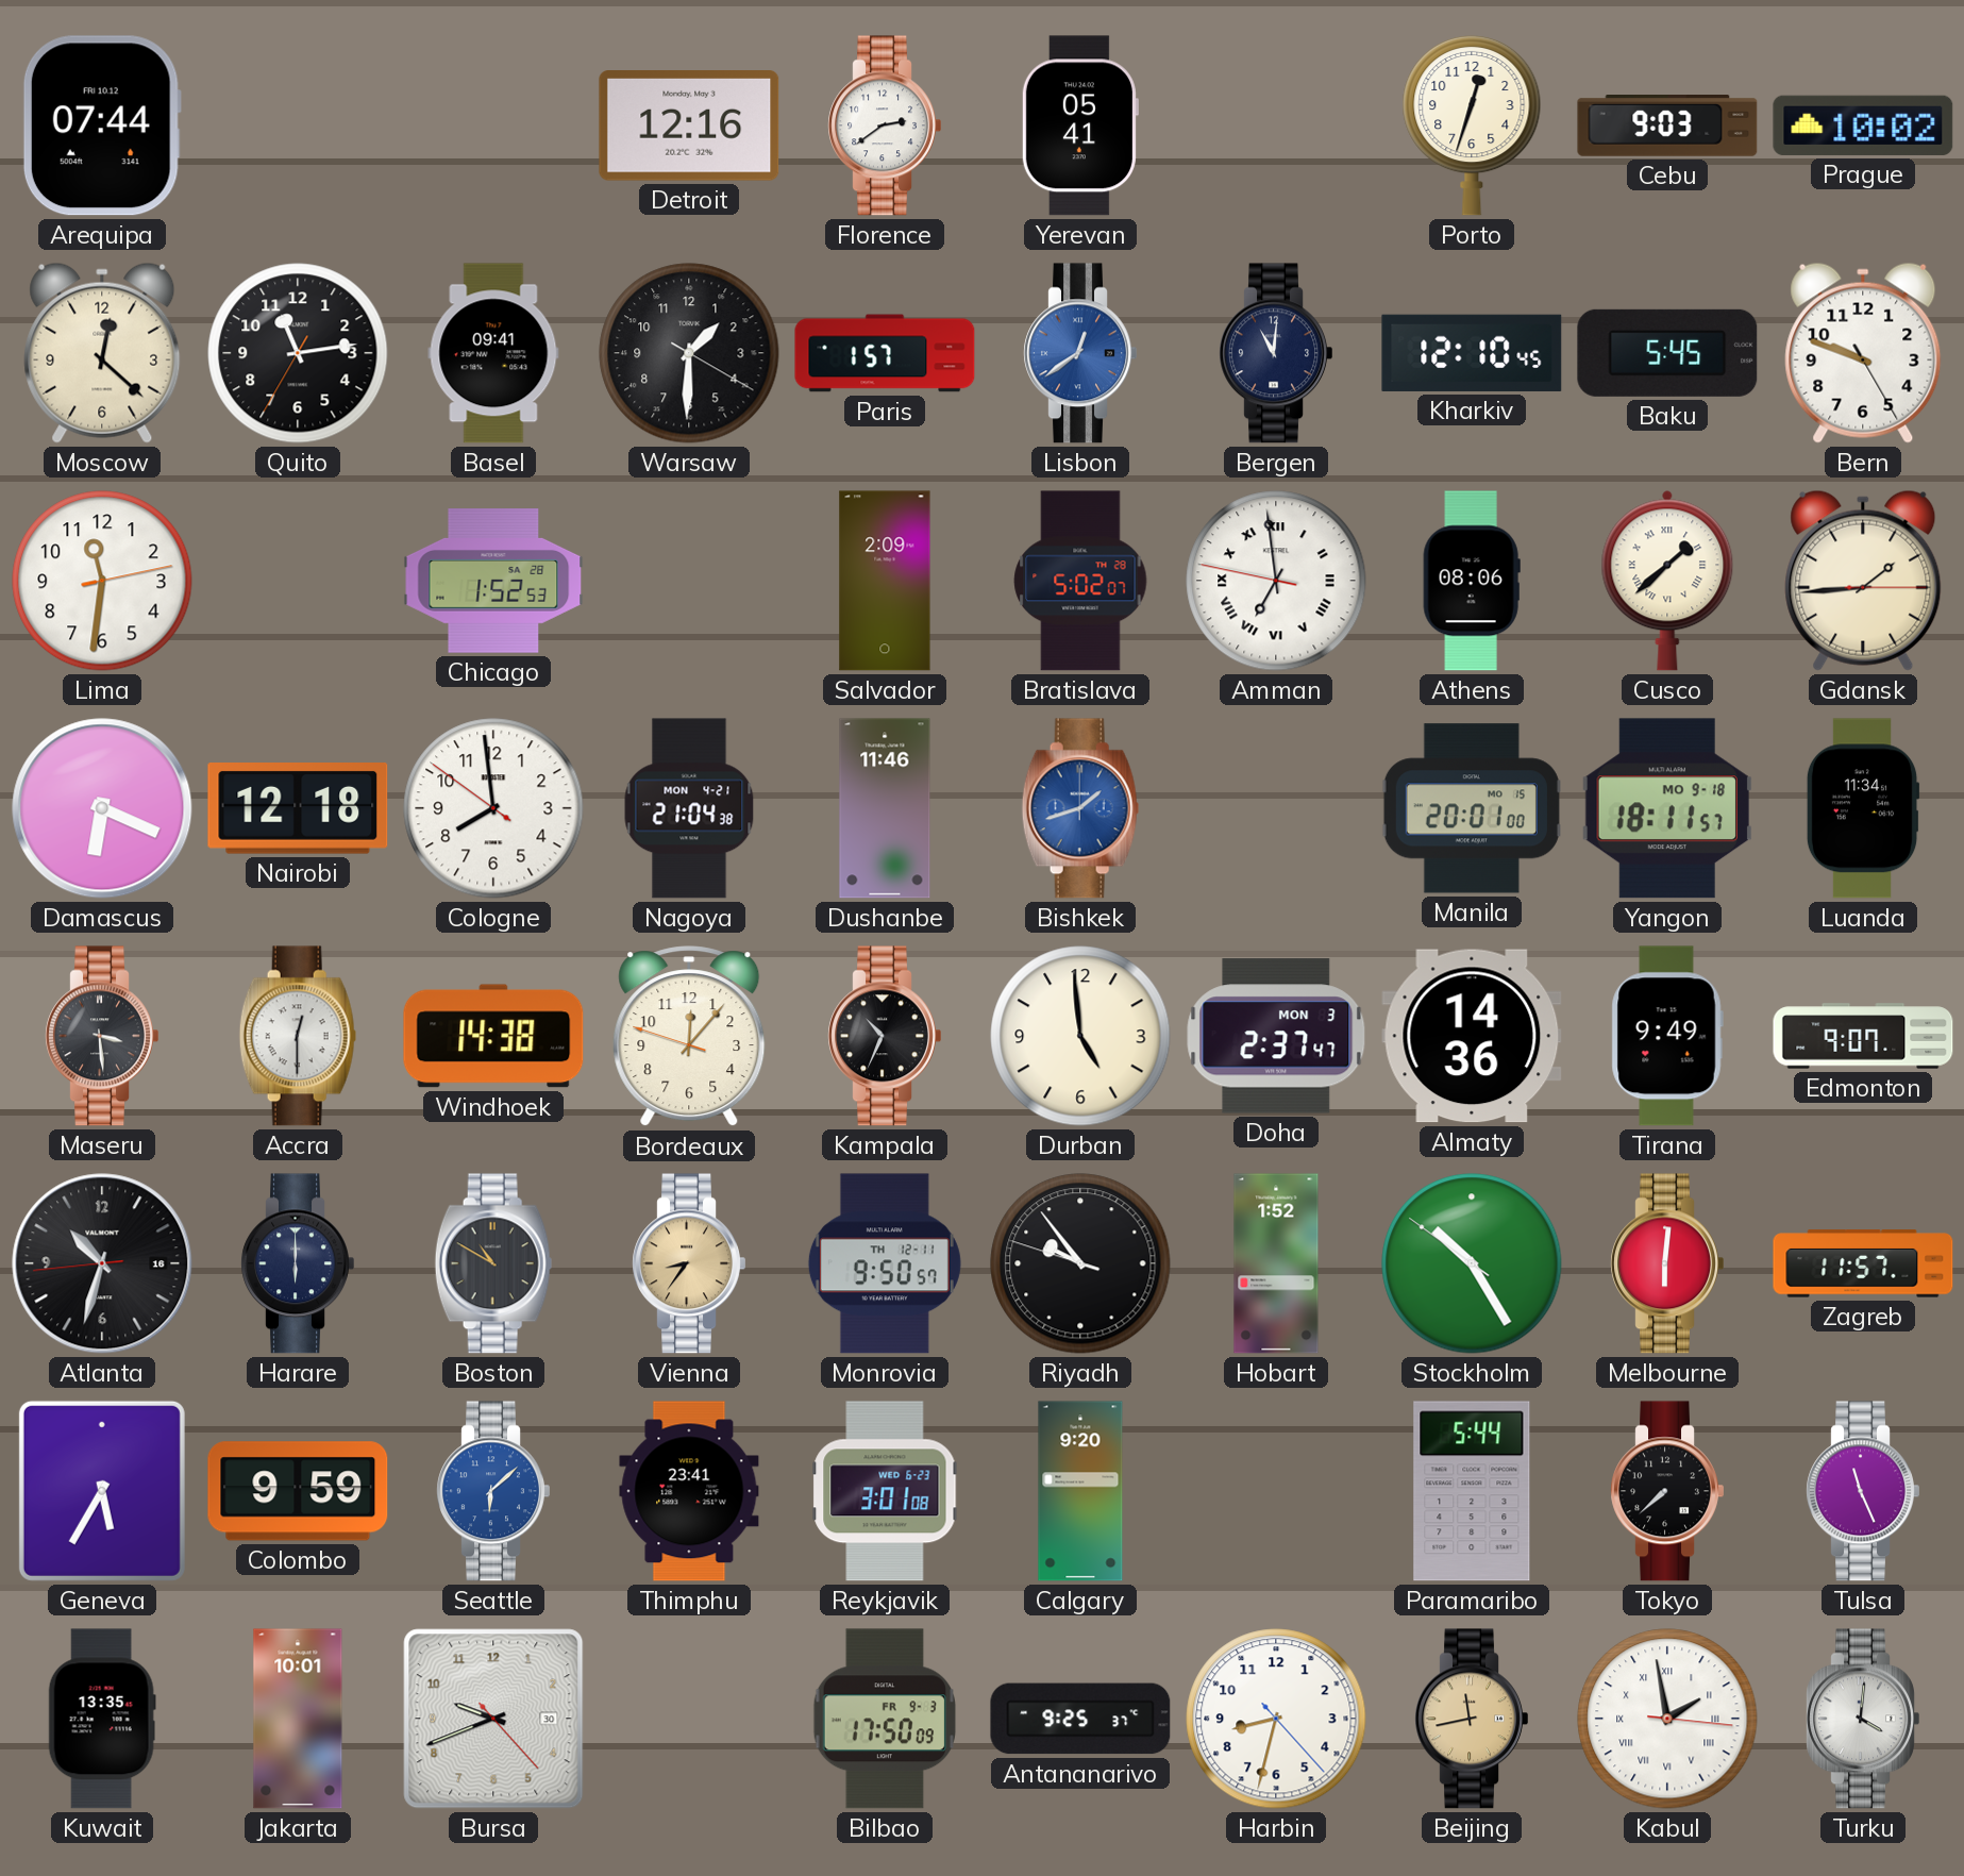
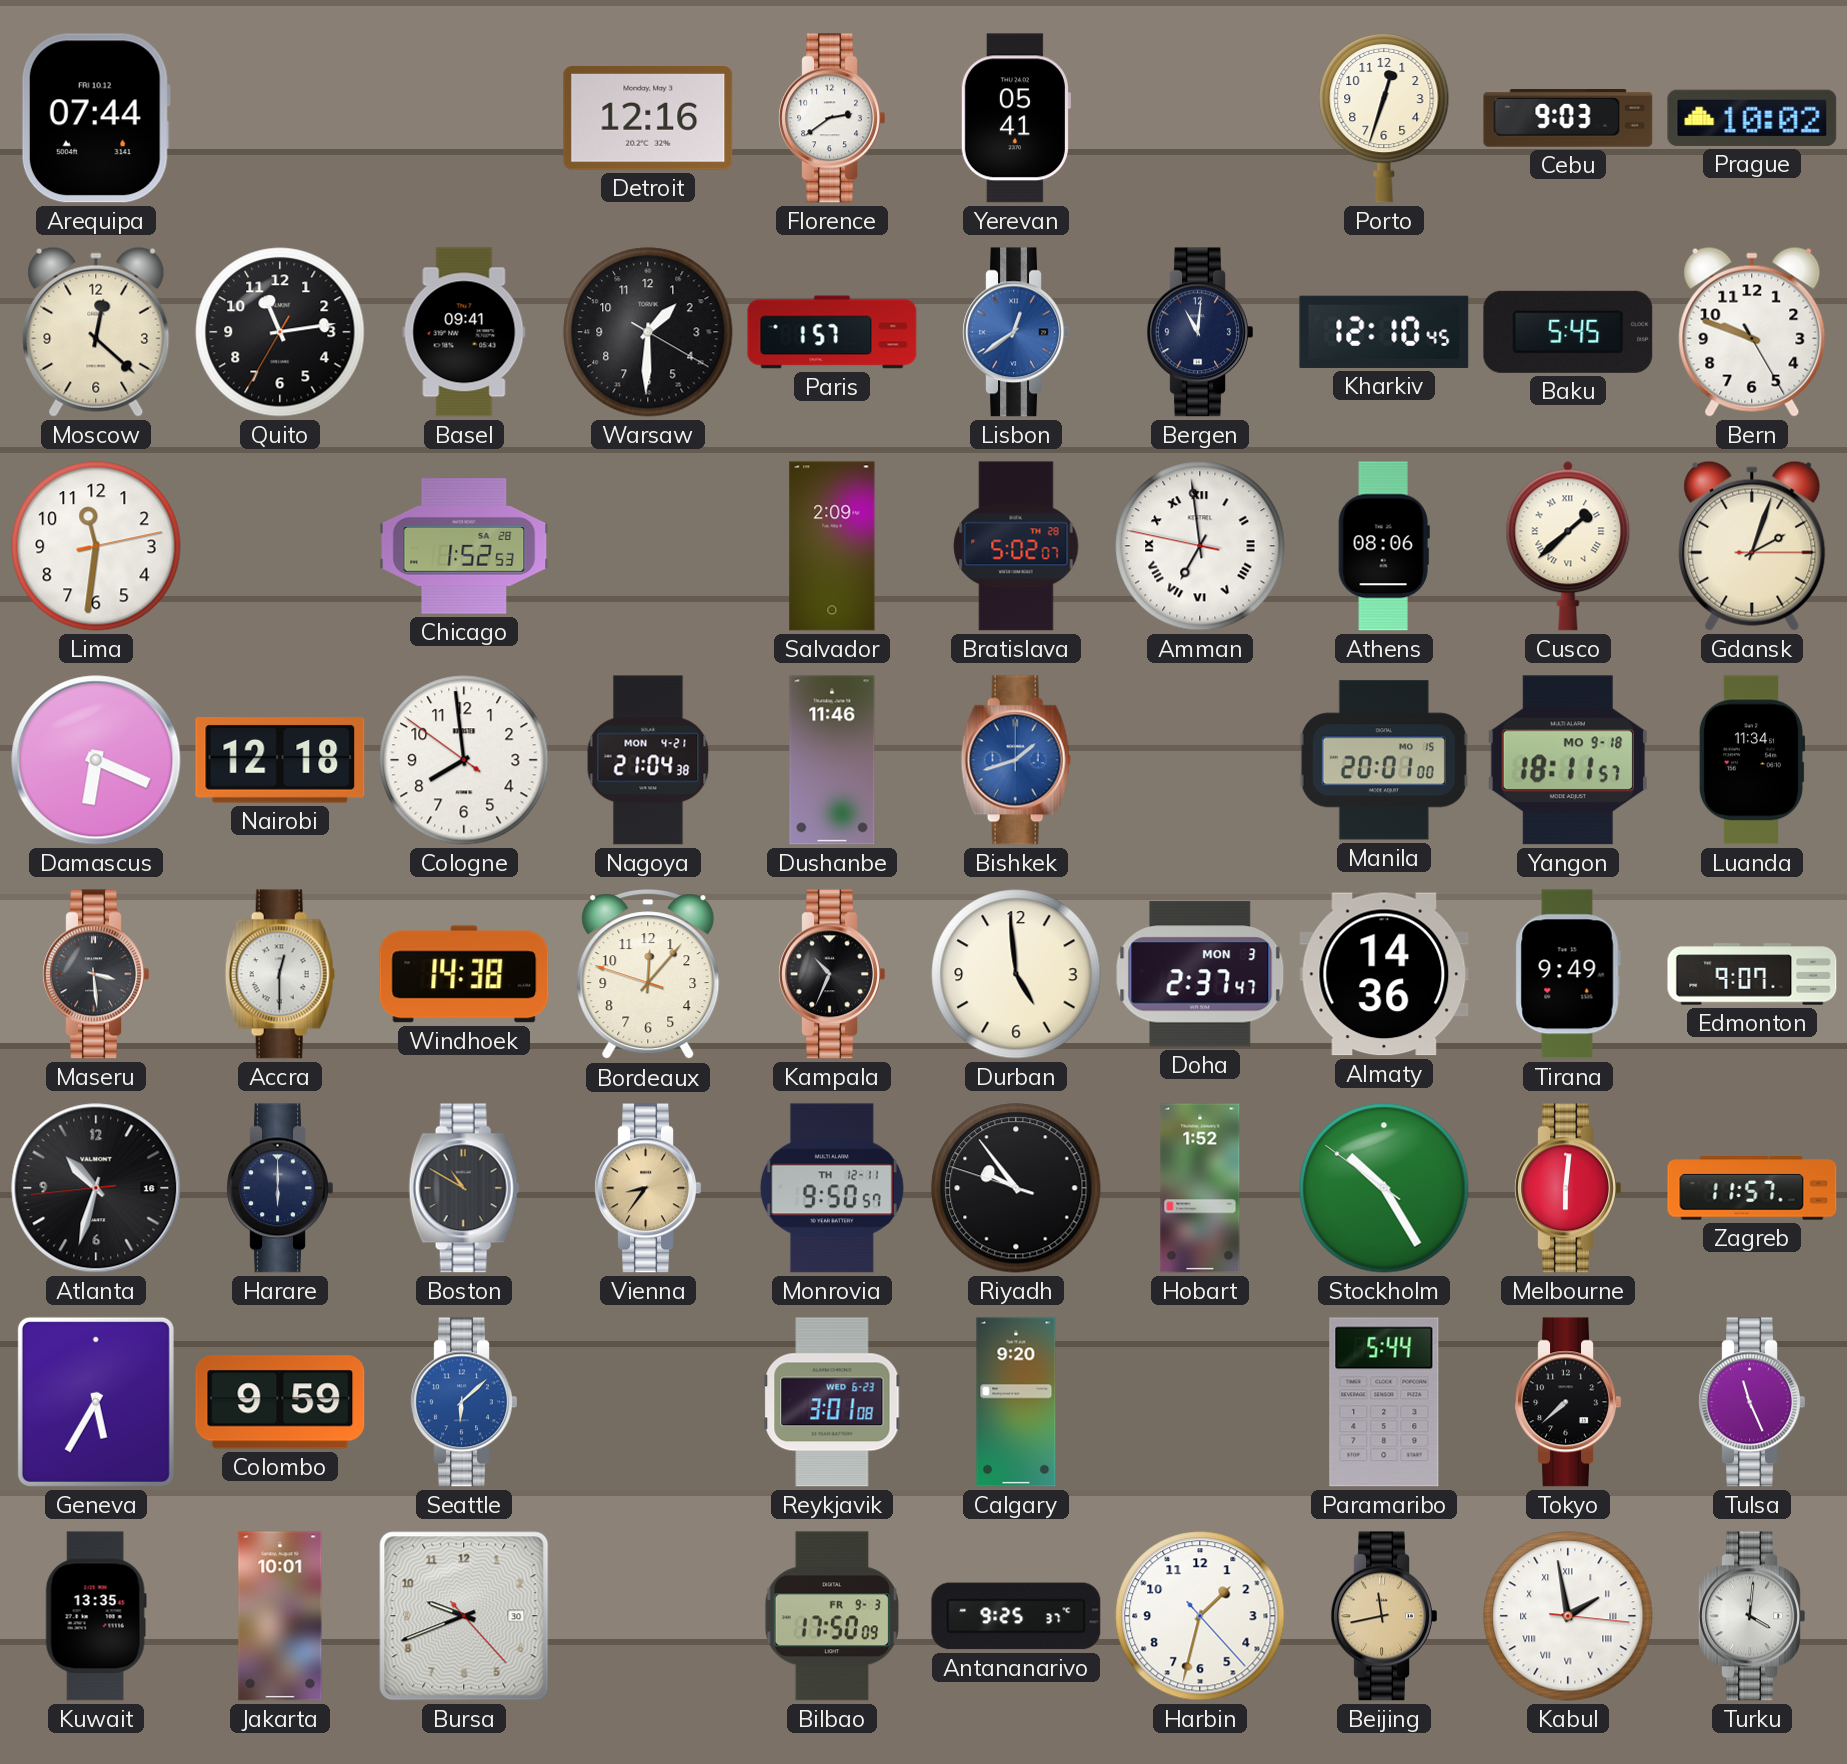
Gdansk: 1:44 -> 2:03
Thimphu: 23:41 -> none
Harbin: 8:32 -> 1:32
